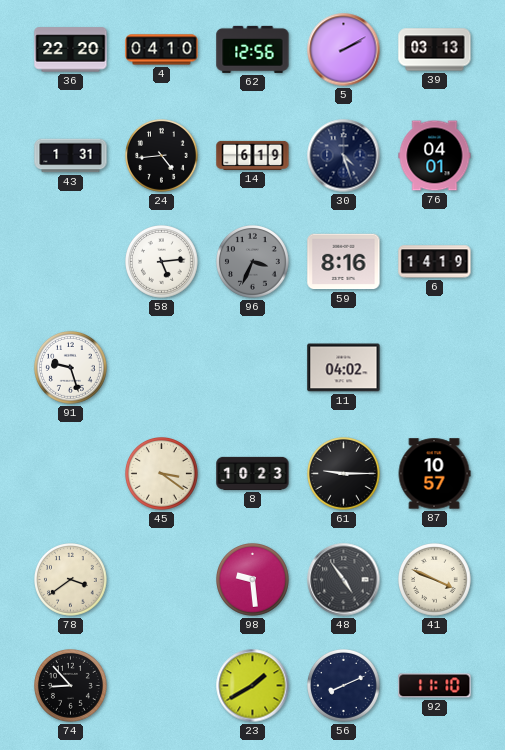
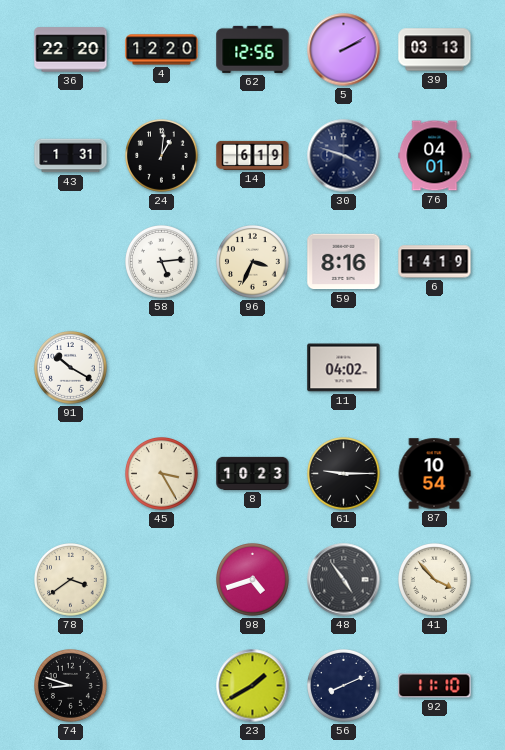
4: 04:10 -> 12:20
24: 4:44 -> 1:01
30: 4:27 -> 3:48
96 dial: grey -> cream
91: 9:27 -> 10:20
45: 3:21 -> 3:25
87: 10:57 -> 10:54
98: 9:29 -> 4:42
41: 3:49 -> 3:53
74: 8:53 -> 8:48
